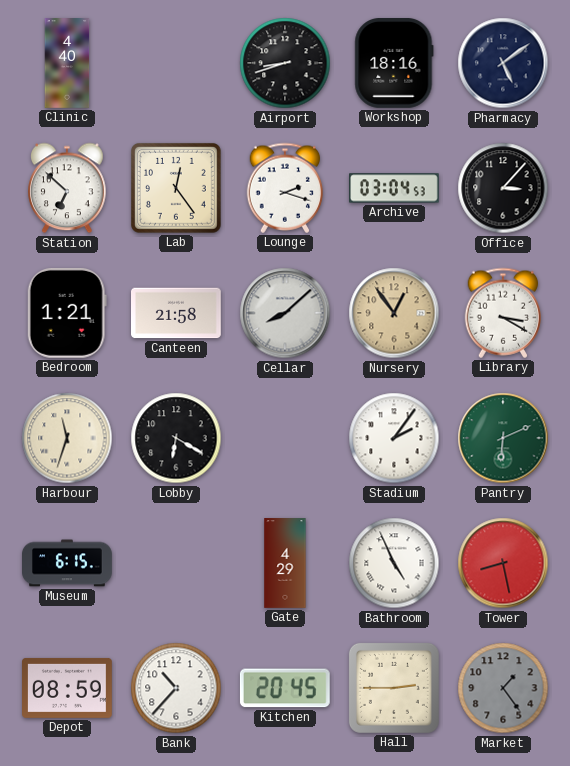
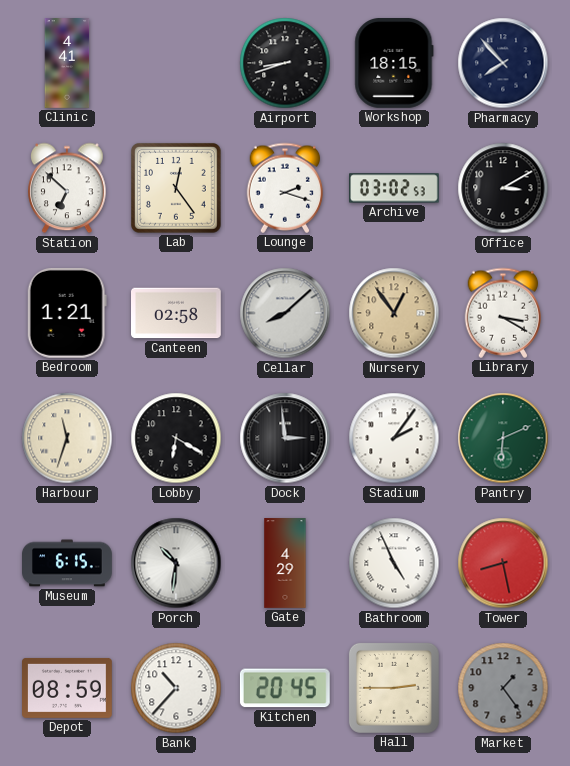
Clinic: 4:40 -> 4:41
Workshop: 18:16 -> 18:15
Pharmacy: 5:09 -> 7:53
Archive: 03:04 -> 03:02
Office: 3:07 -> 3:10
Canteen: 21:58 -> 02:58
Dock: none -> 2:59
Porch: none -> 10:31
